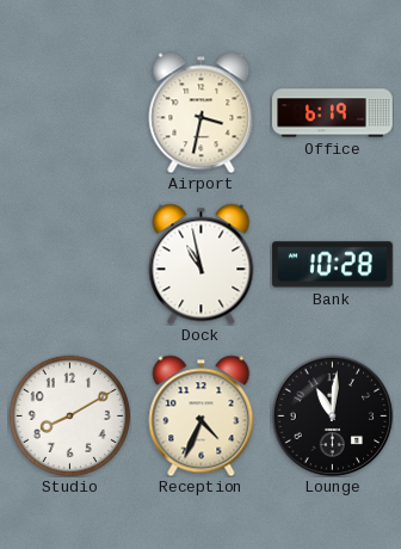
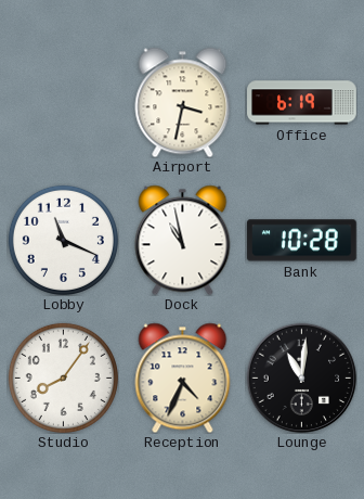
Lobby: none -> 11:19
Studio: 8:10 -> 8:06
